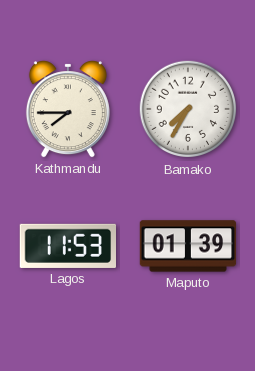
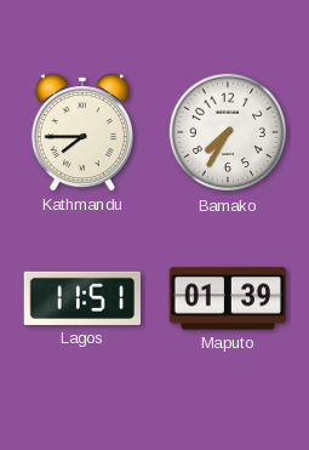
Lagos: 11:53 -> 11:51
